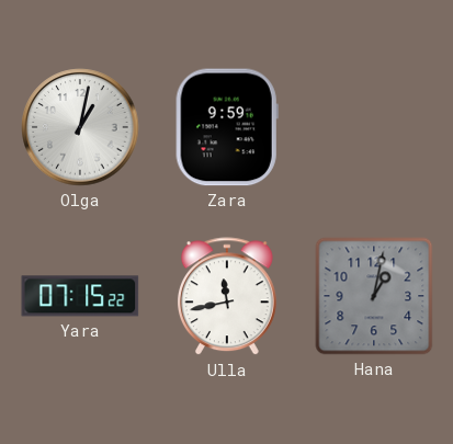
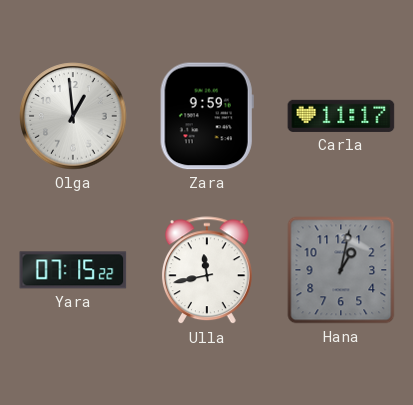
Olga: 1:02 -> 12:59
Carla: none -> 11:17
